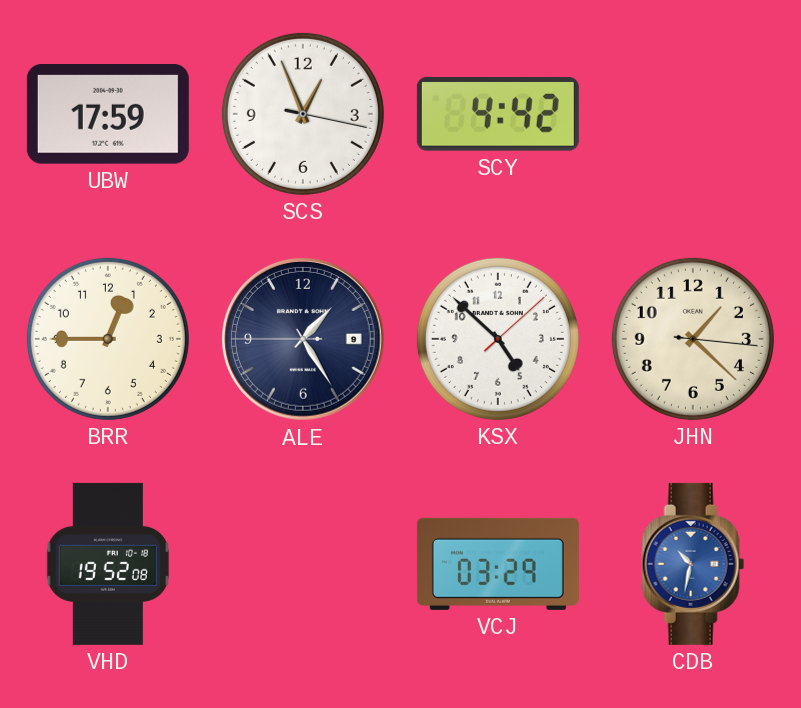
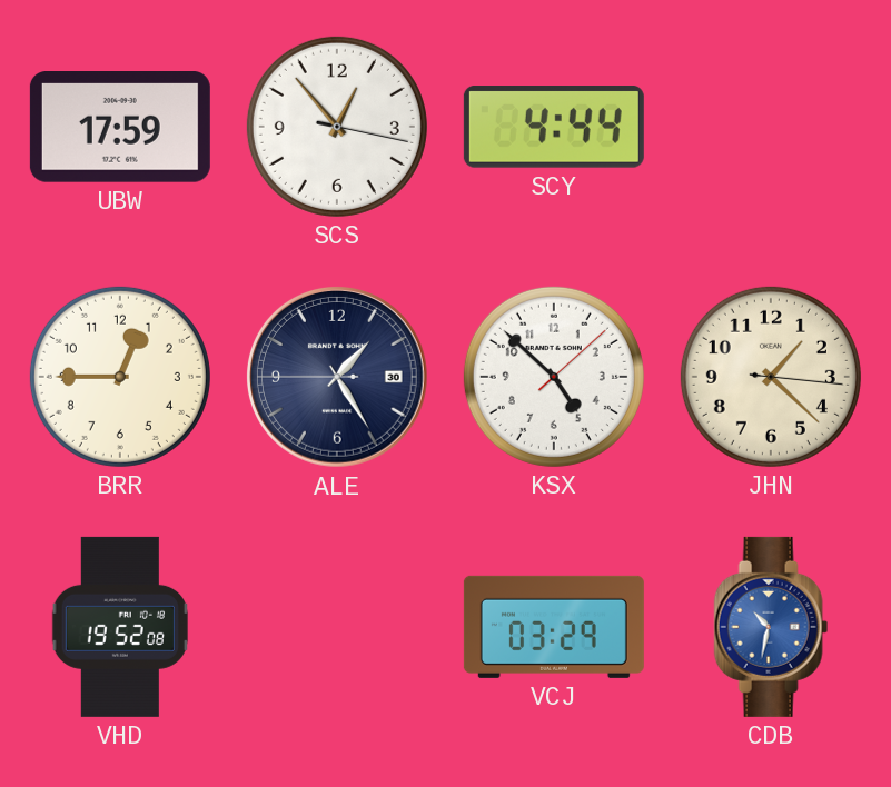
SCS: 12:56 -> 12:53
SCY: 4:42 -> 4:44
ALE date: 9 -> 30
